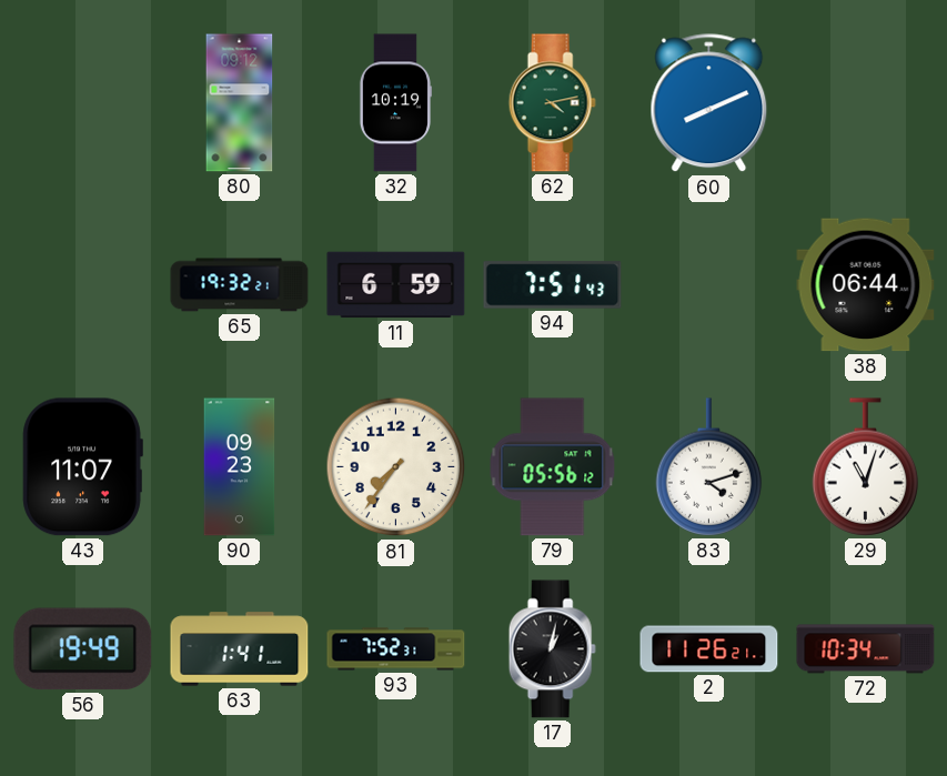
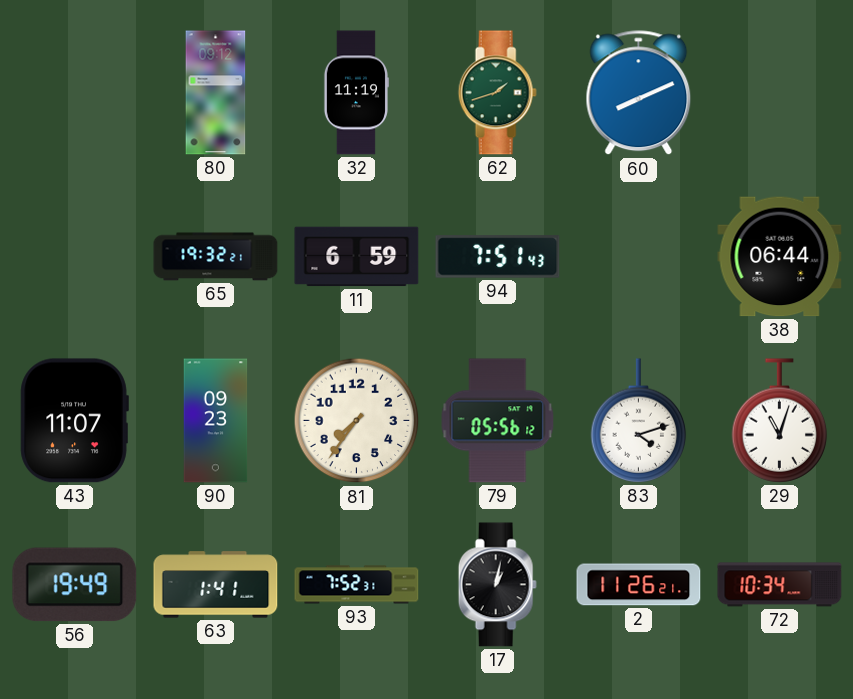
32: 10:19 -> 11:19
62: 4:13 -> 1:42
